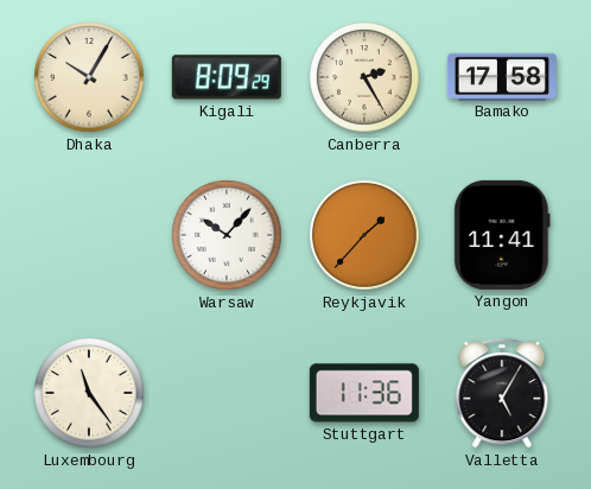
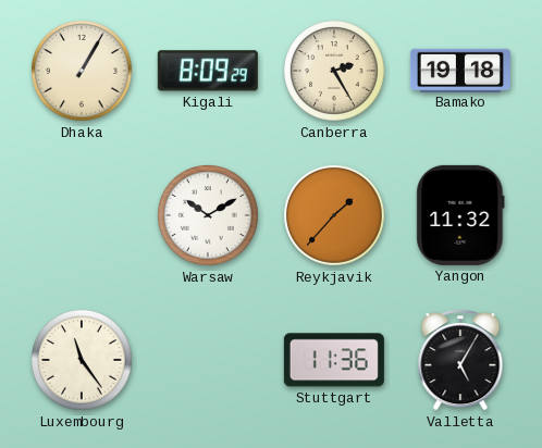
Dhaka: 10:05 -> 1:05
Bamako: 17:58 -> 19:18
Warsaw: 10:07 -> 10:10
Yangon: 11:41 -> 11:32
